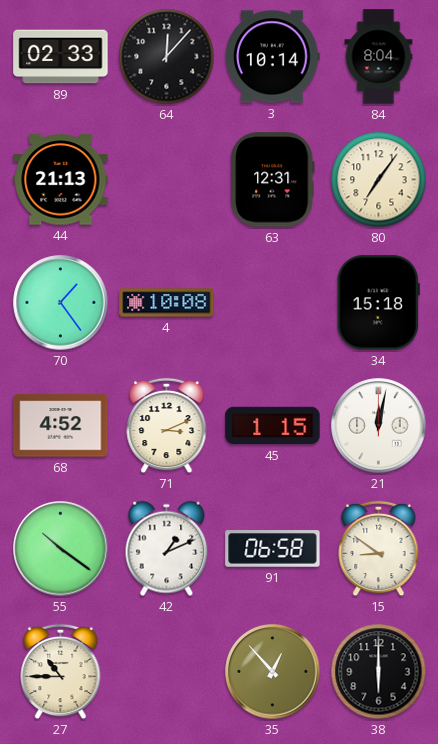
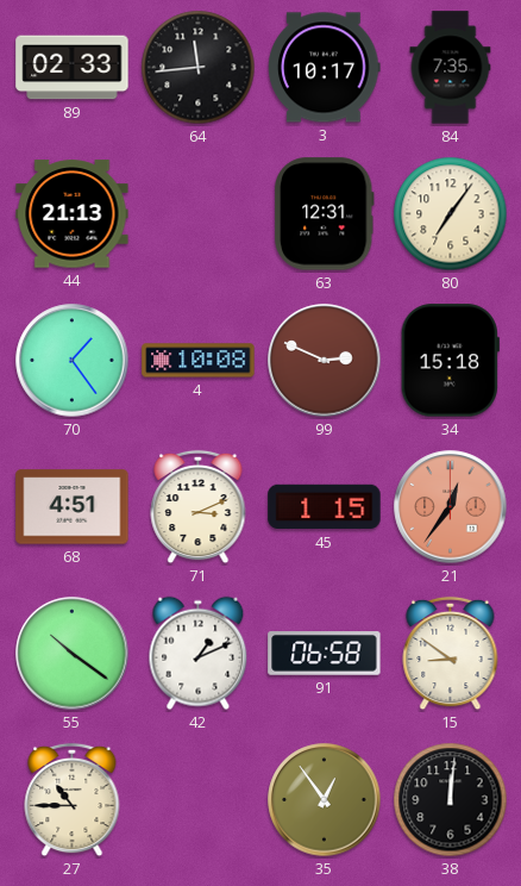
64: 12:07 -> 11:44
3: 10:14 -> 10:17
84: 8:04 -> 7:35
99: none -> 2:49
68: 4:52 -> 4:51
21: 12:02 -> 12:36
21 dial: white -> salmon
35: 12:53 -> 12:54
38: 6:00 -> 12:01
